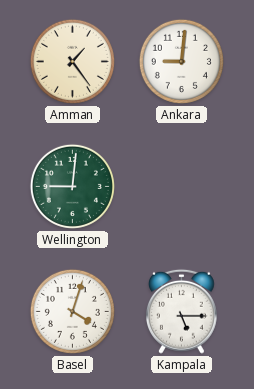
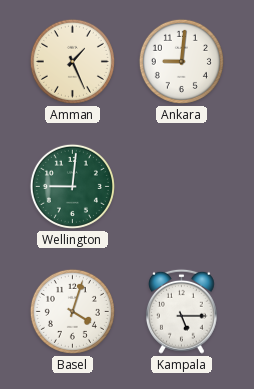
Amman: 1:24 -> 1:26
